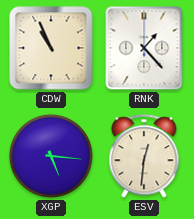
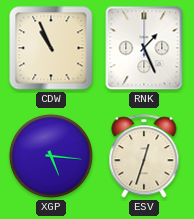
RNK: 1:23 -> 1:26
ESV: 12:31 -> 12:33
